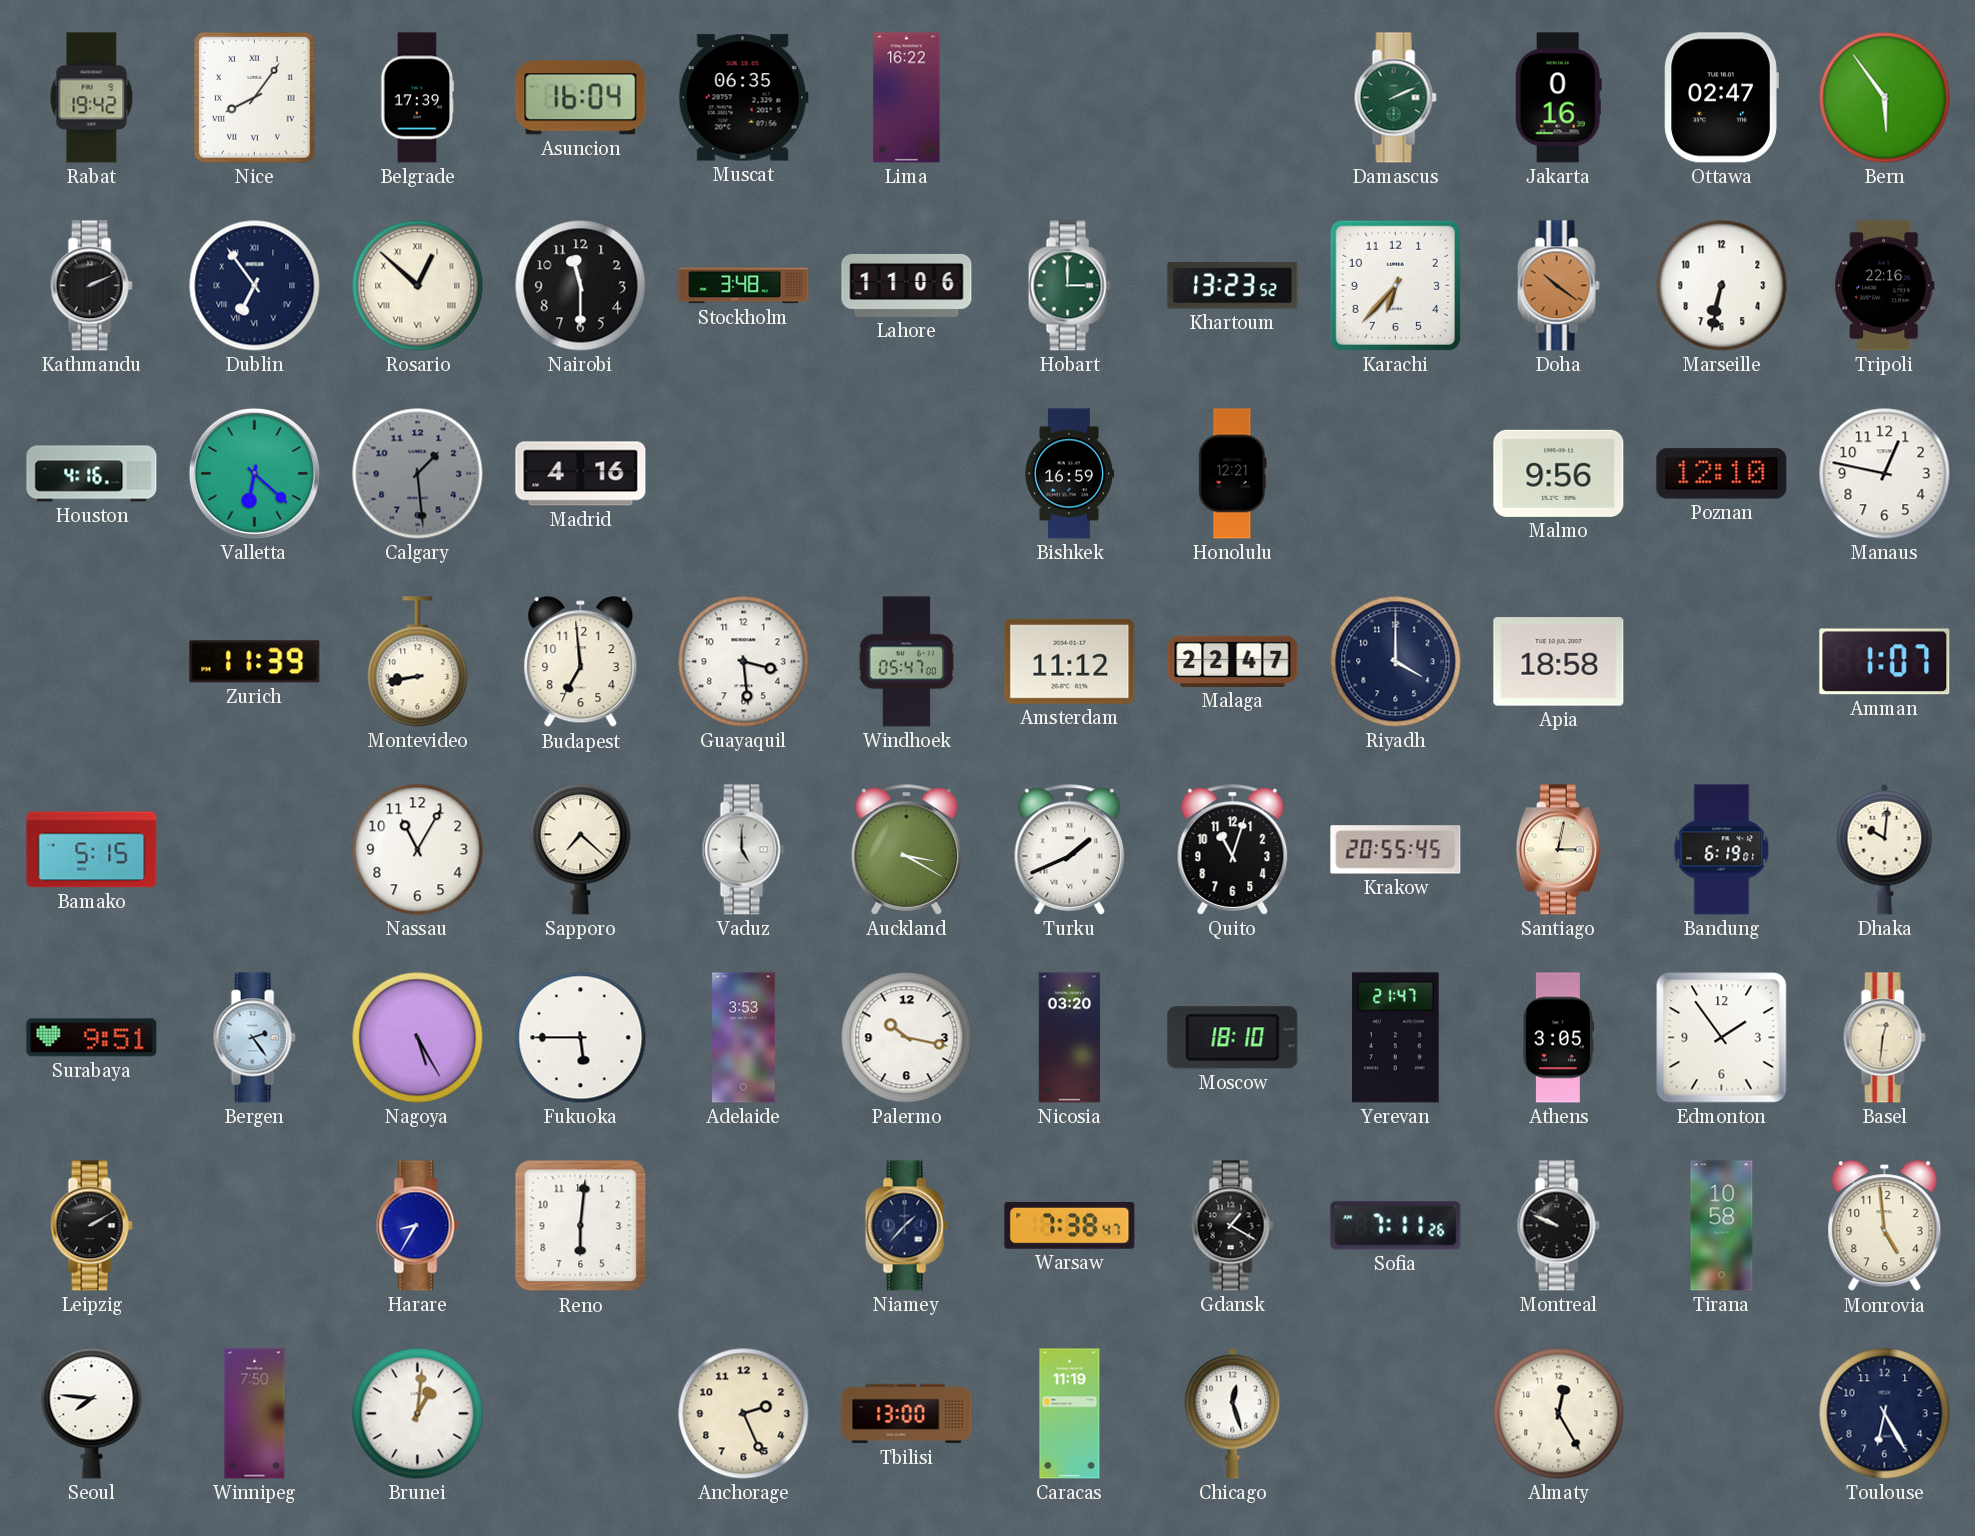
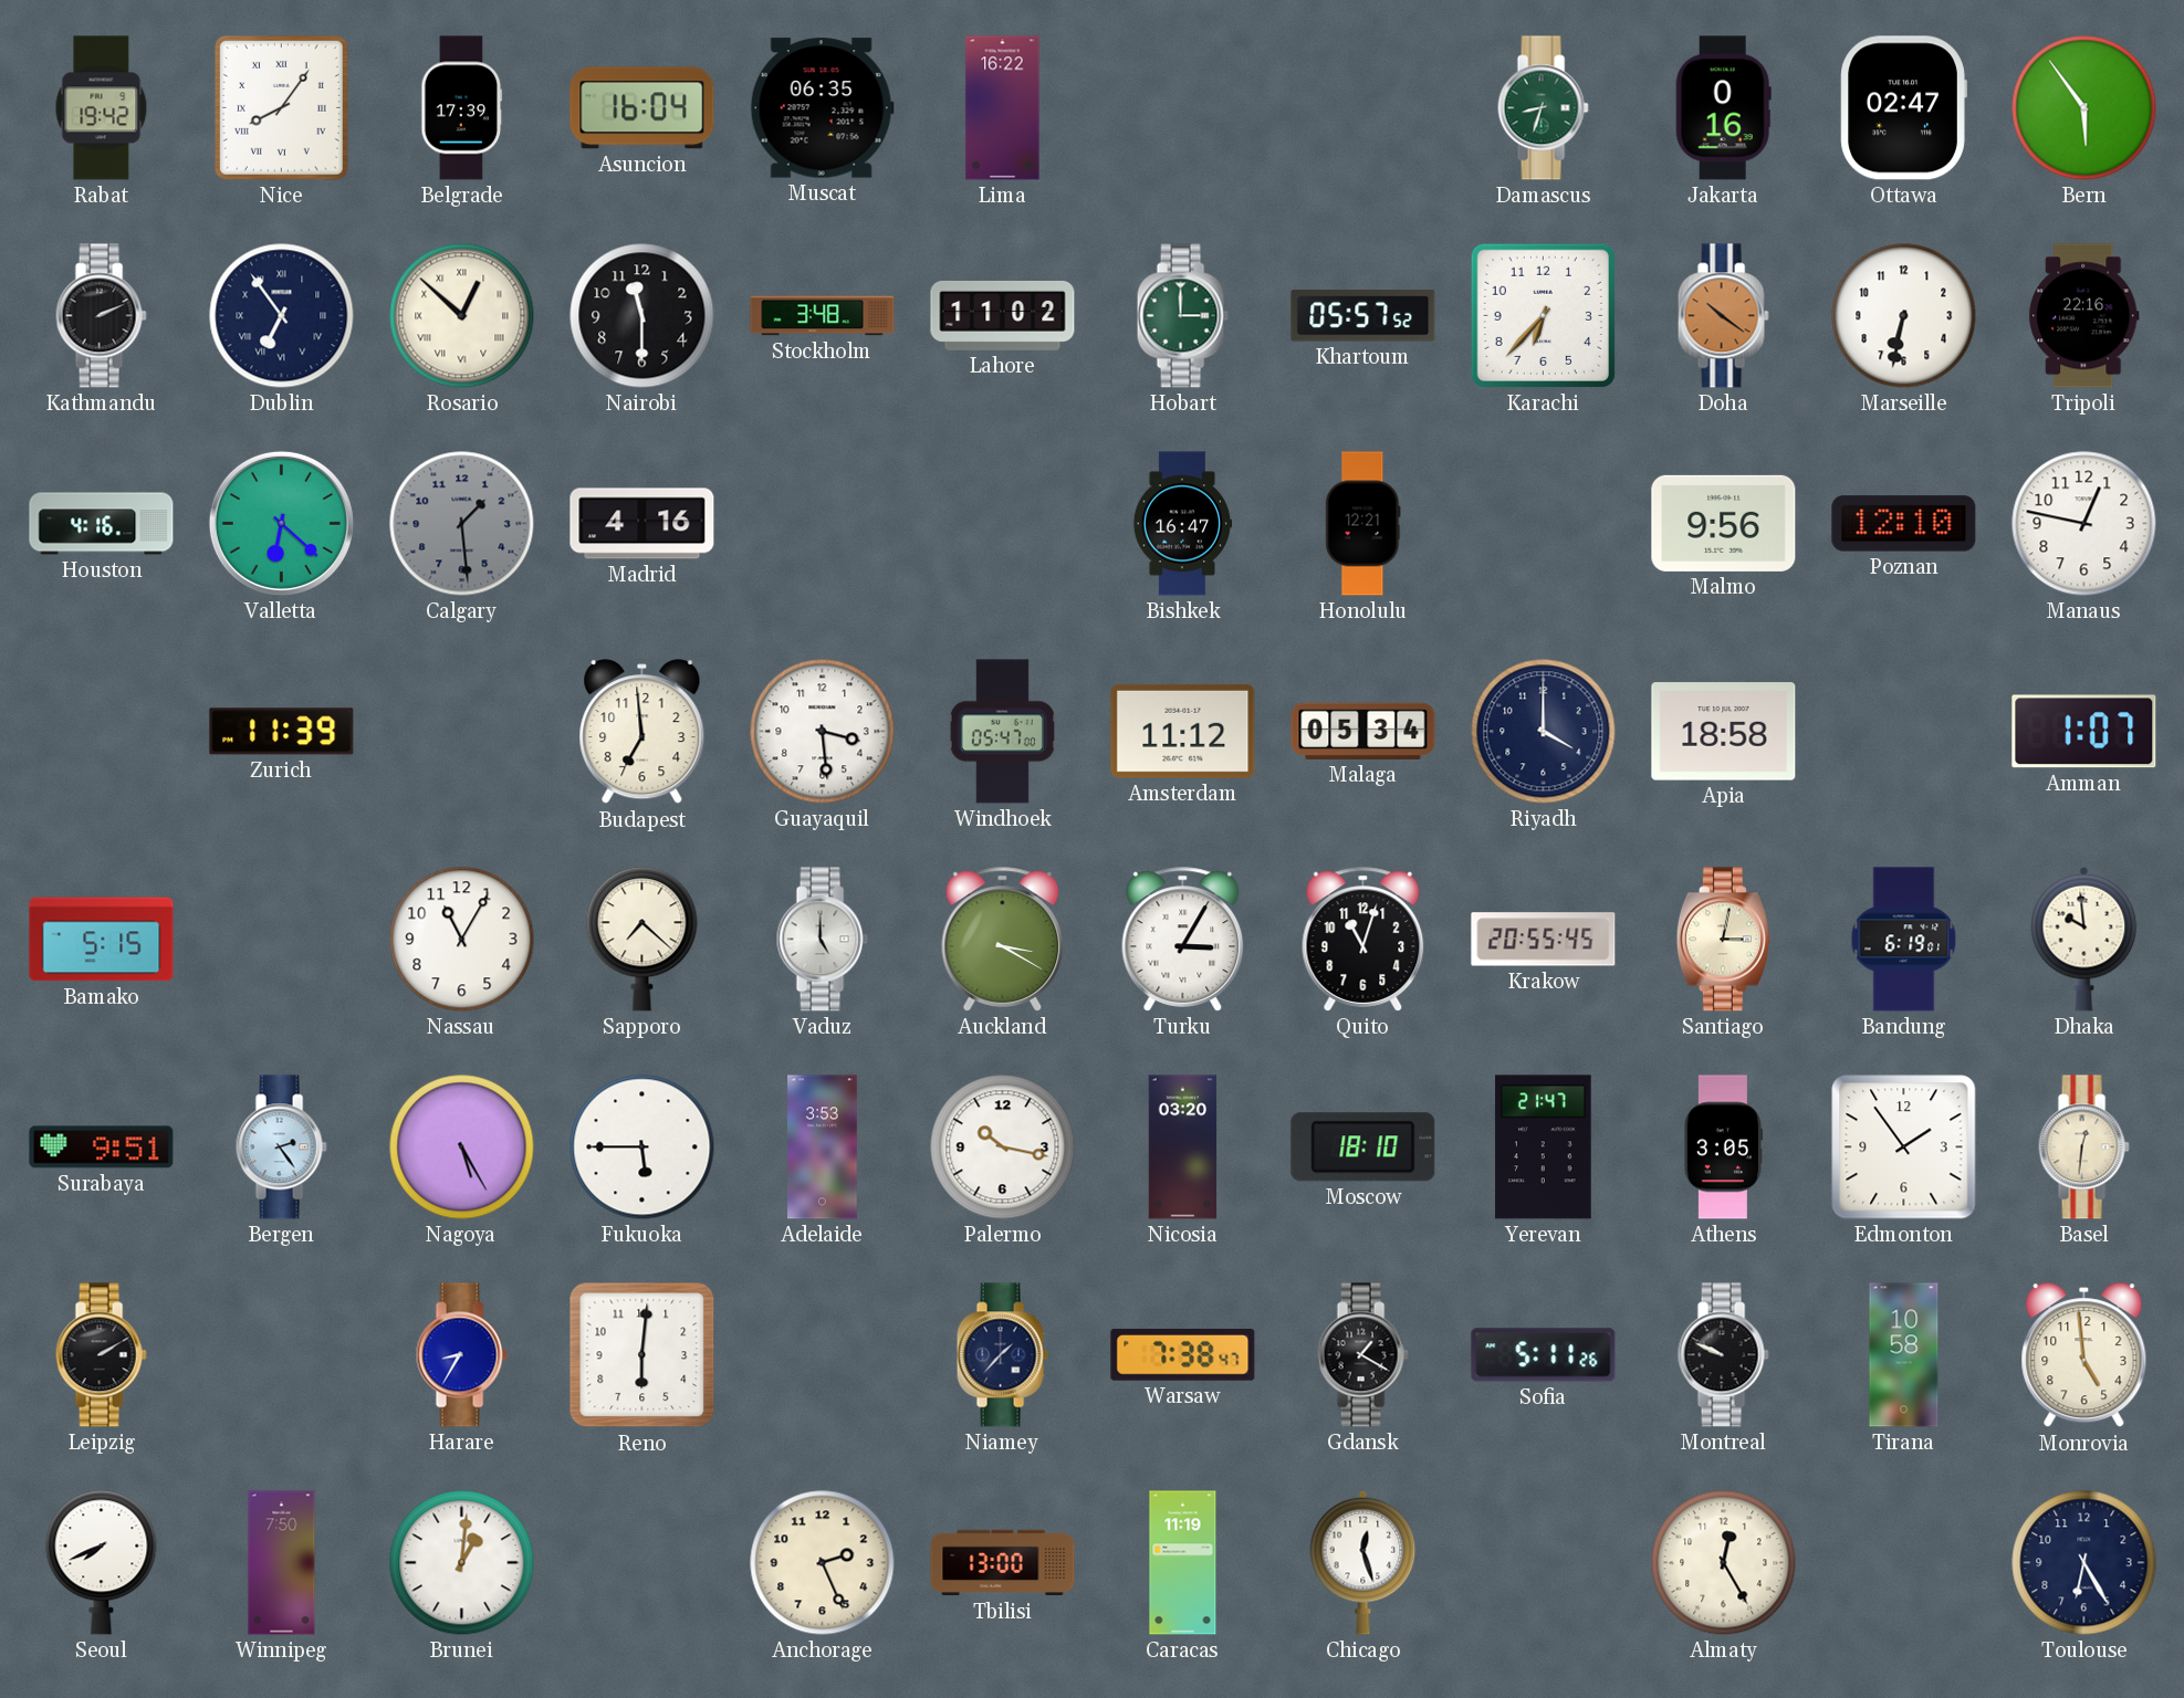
Damascus: 2:11 -> 8:33
Lahore: 11:06 -> 11:02
Khartoum: 13:23 -> 05:57
Bishkek: 16:59 -> 16:47
Montevideo: 8:43 -> none
Malaga: 22:47 -> 05:34
Turku: 1:41 -> 3:05
Dhaka: 10:01 -> 9:59
Sofia: 7:11 -> 5:11
Seoul: 7:46 -> 7:41
